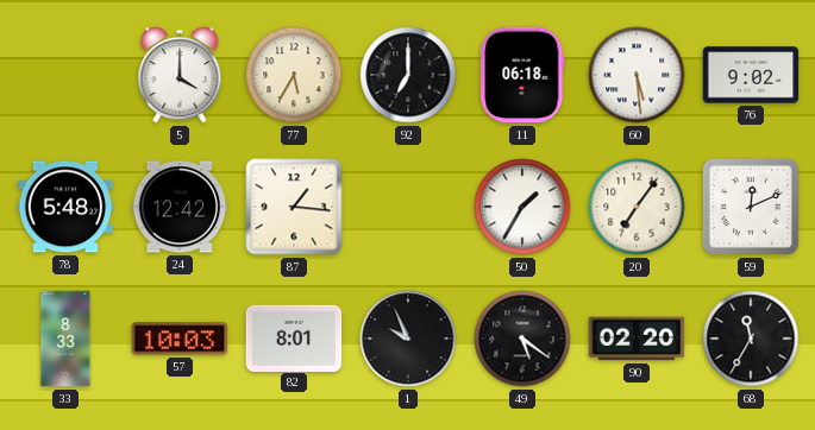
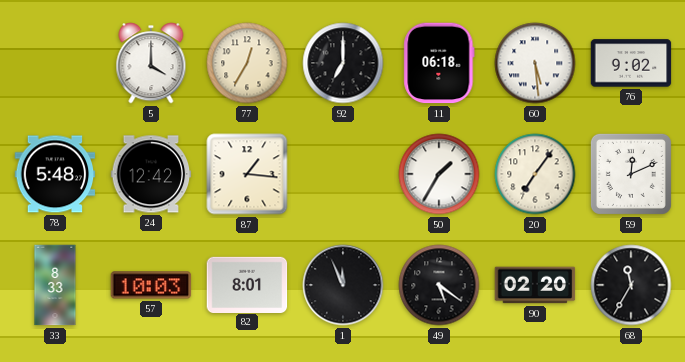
77: 5:35 -> 12:35
1: 9:56 -> 11:56
